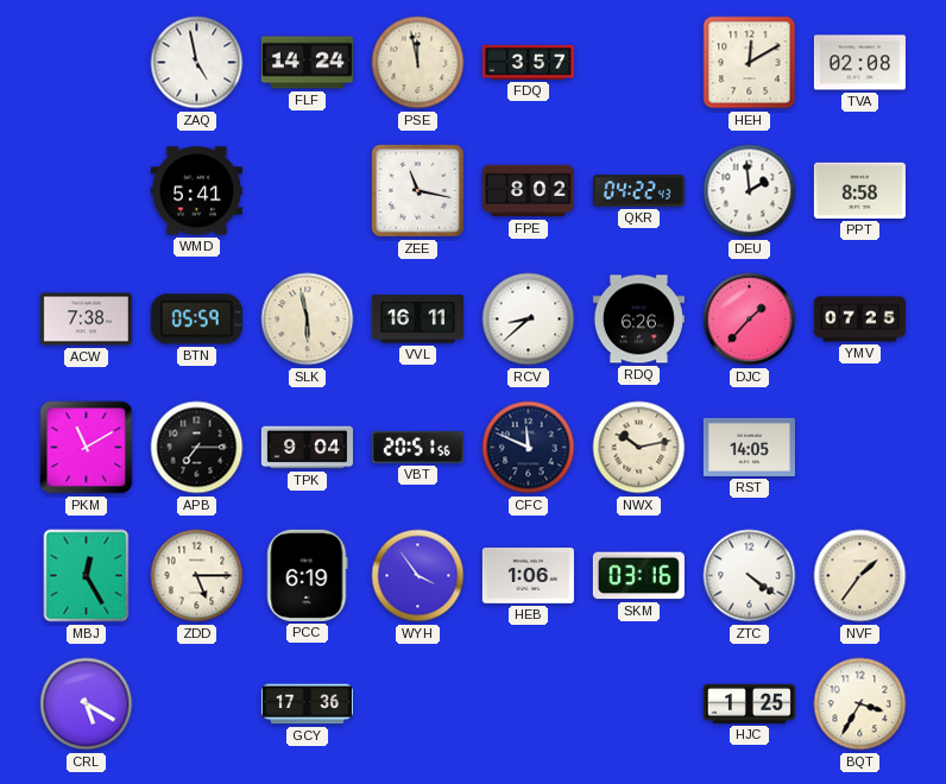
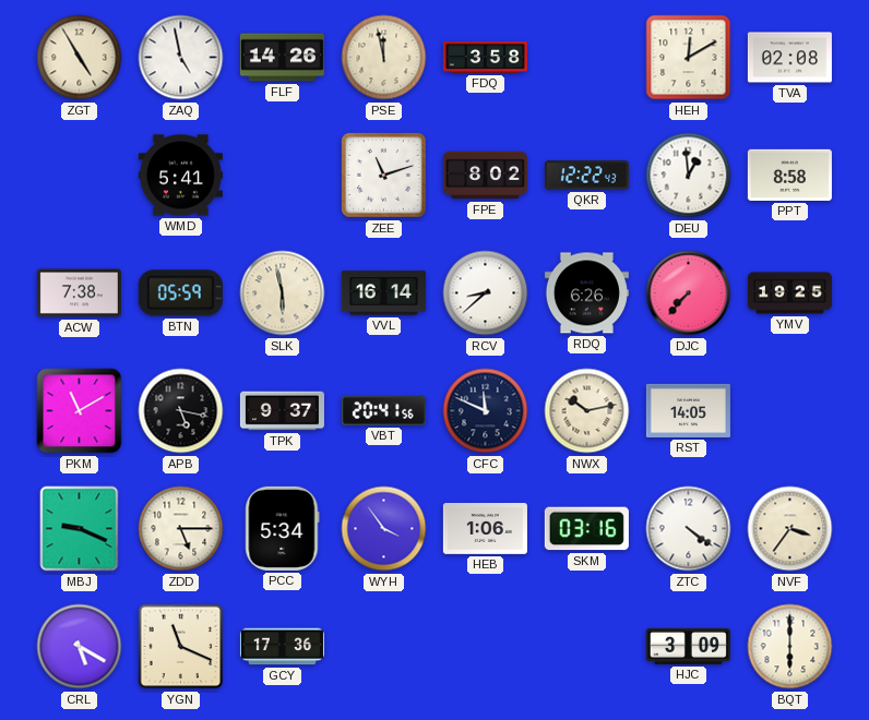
ZGT: none -> 4:55
FLF: 14:24 -> 14:26
FDQ: 3:57 -> 3:58
ZEE: 11:17 -> 11:12
QKR: 04:22 -> 12:22
DEU: 1:59 -> 12:59
VVL: 16:11 -> 16:14
DJC: 1:37 -> 7:37
YMV: 07:25 -> 19:25
APB: 7:15 -> 5:17
TPK: 9:04 -> 9:37
VBT: 20:51 -> 20:41
MBJ: 12:25 -> 9:19
PCC: 6:19 -> 5:34
NVF: 1:36 -> 3:36
YGN: none -> 11:19
HJC: 1:25 -> 3:09
BQT: 3:35 -> 6:00
